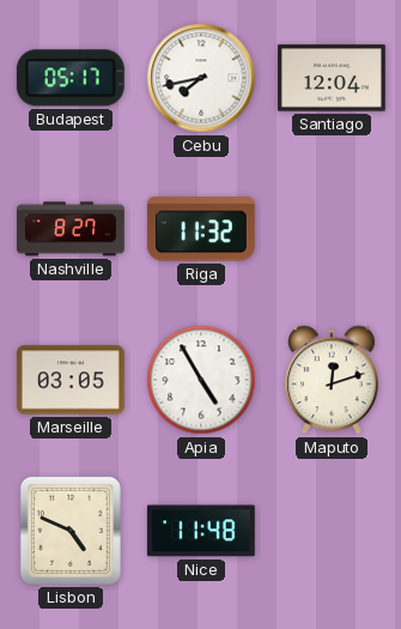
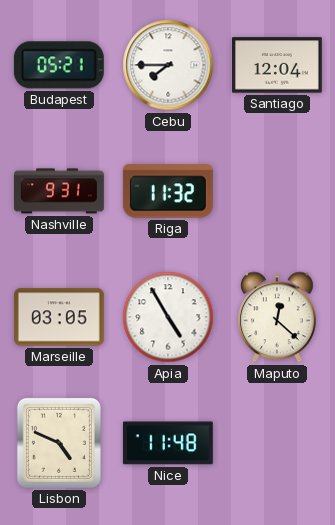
Budapest: 05:17 -> 05:21
Cebu: 7:43 -> 7:45
Nashville: 8:27 -> 9:31
Maputo: 12:12 -> 12:22
